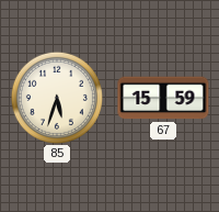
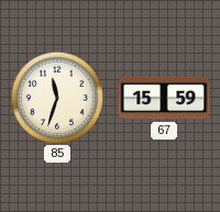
85: 5:33 -> 11:33
